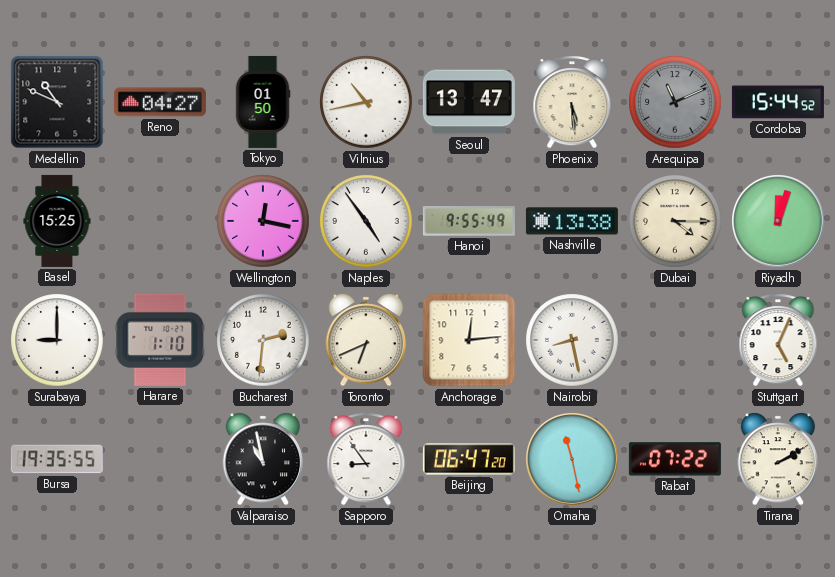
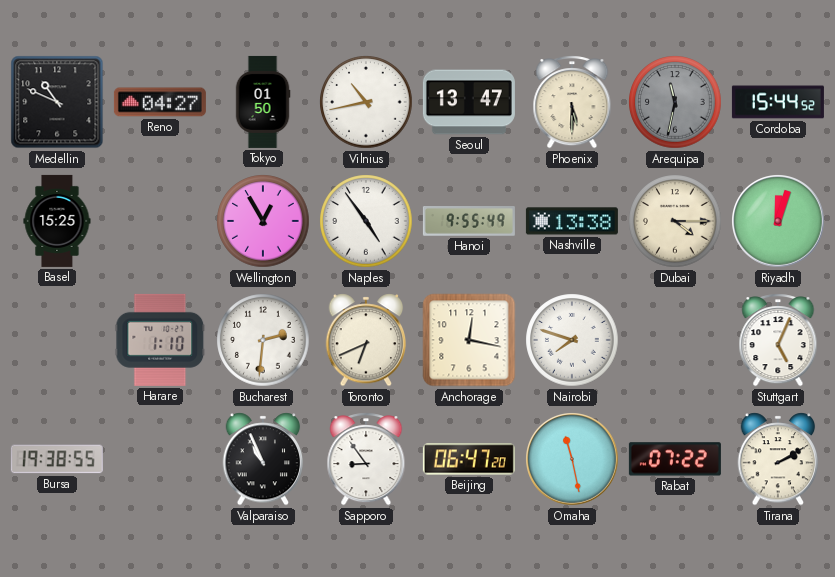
Phoenix: 5:29 -> 5:30
Arequipa: 11:11 -> 11:32
Wellington: 12:17 -> 12:55
Surabaya: 9:00 -> none
Anchorage: 12:14 -> 12:17
Nairobi: 8:28 -> 7:48
Bursa: 19:35 -> 19:38
Valparaiso: 10:58 -> 10:56
